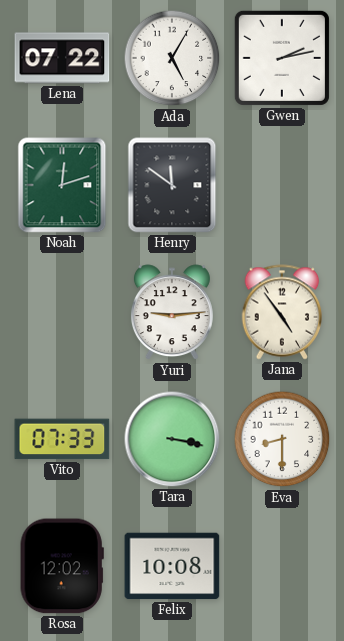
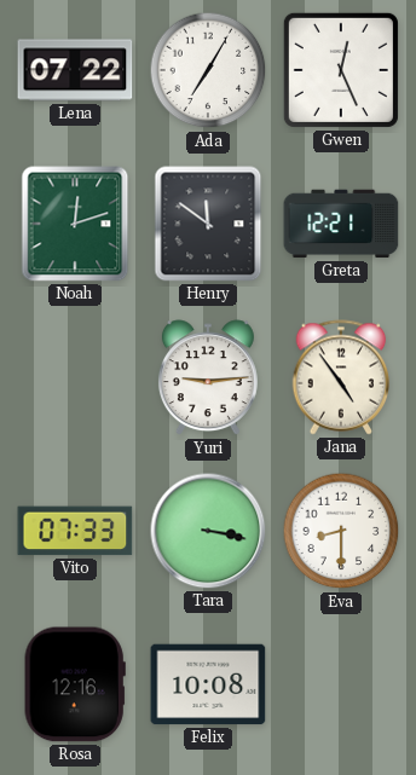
Ada: 5:05 -> 7:05
Gwen: 2:13 -> 12:26
Greta: none -> 12:21
Rosa: 12:02 -> 12:16
